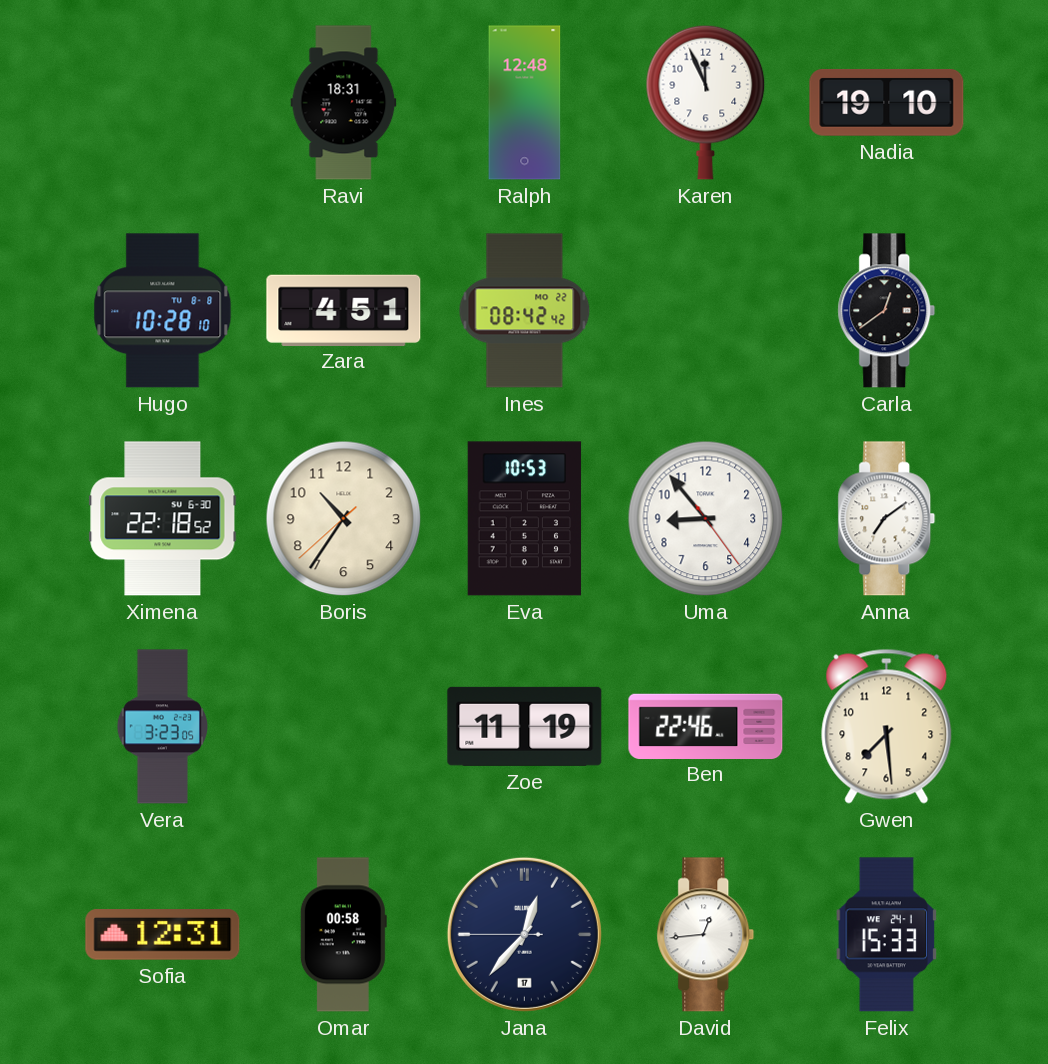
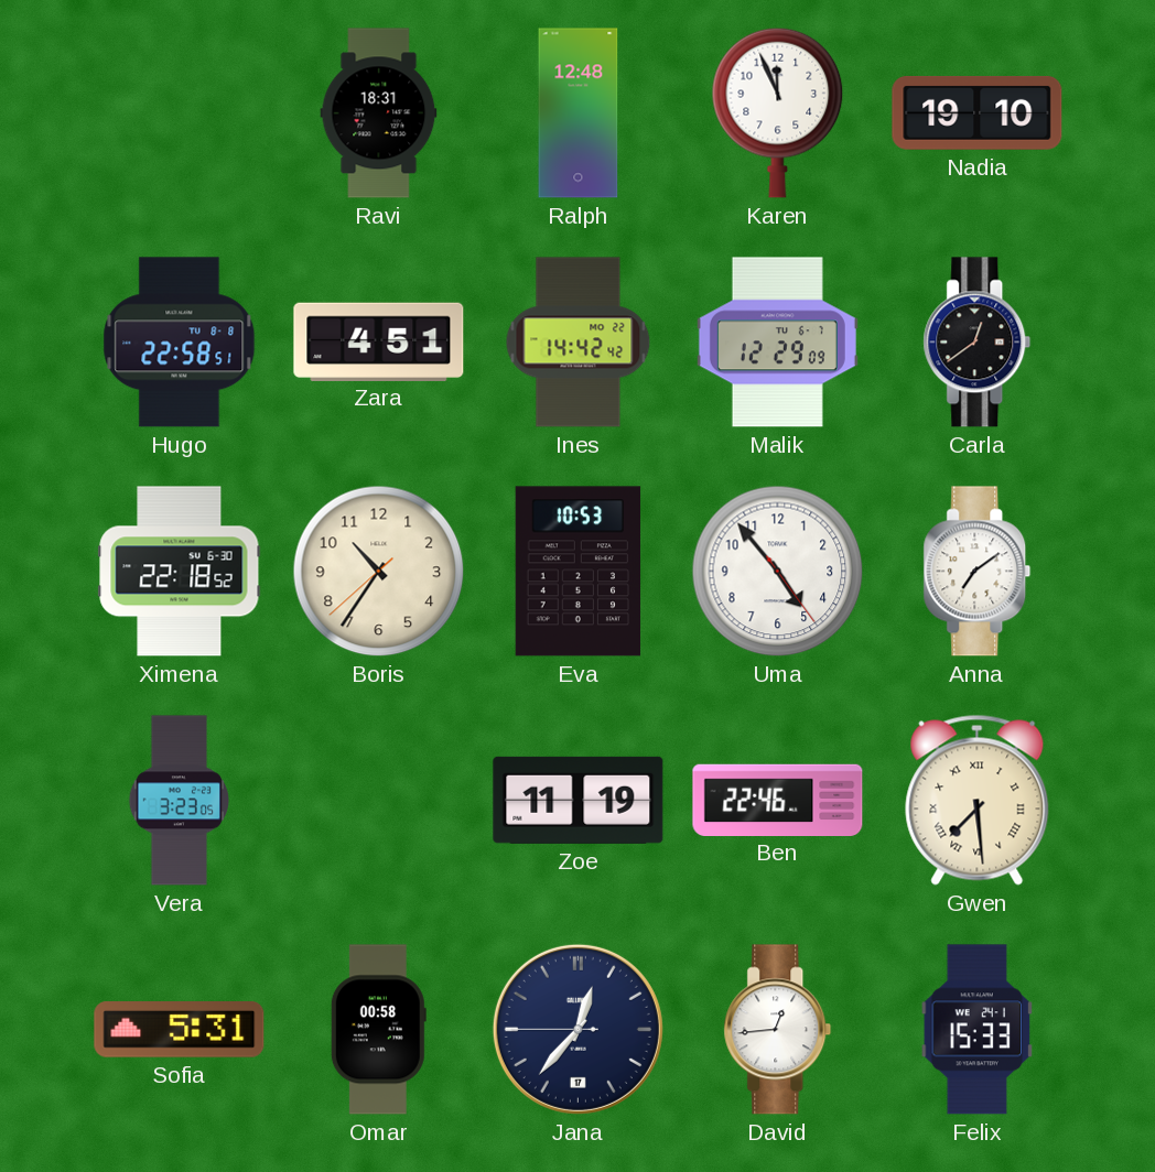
Hugo: 10:28 -> 22:58
Ines: 08:42 -> 14:42
Malik: none -> 12:29
Uma: 8:53 -> 4:53
Gwen numerals: Arabic -> Roman
Sofia: 12:31 -> 5:31
